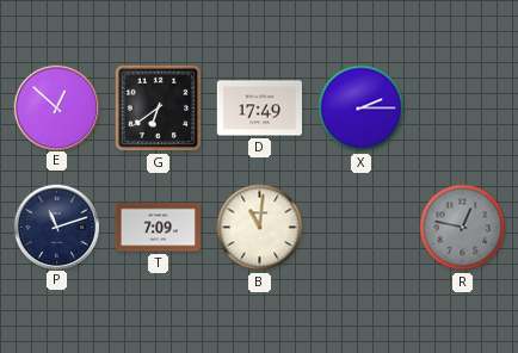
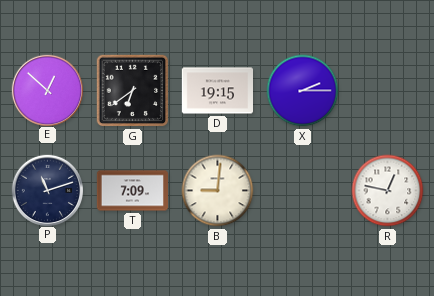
D: 17:49 -> 19:15
B: 11:01 -> 9:01
R dial: grey -> white
